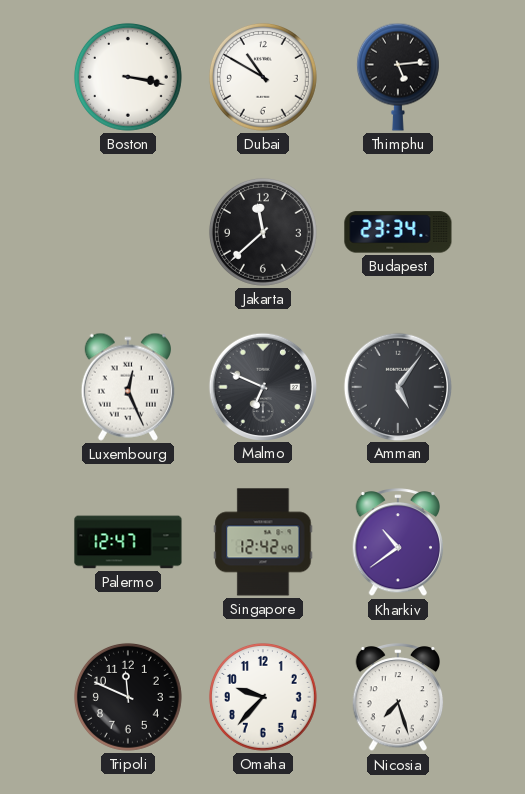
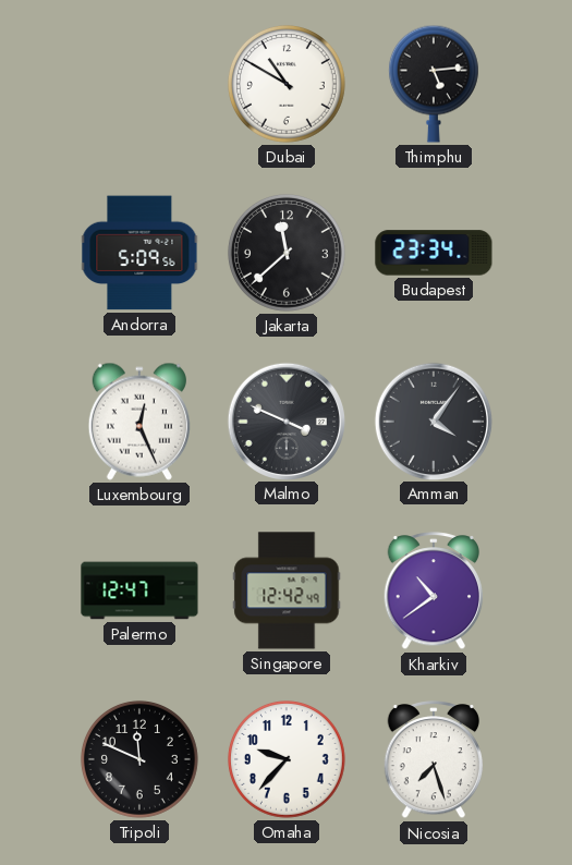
Boston: 3:17 -> none
Andorra: none -> 5:09
Malmo: 6:49 -> 3:49
Amman: 5:06 -> 4:06
